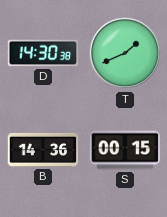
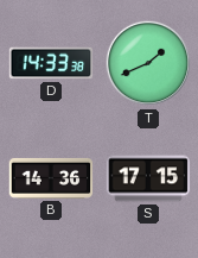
D: 14:30 -> 14:33
S: 00:15 -> 17:15
